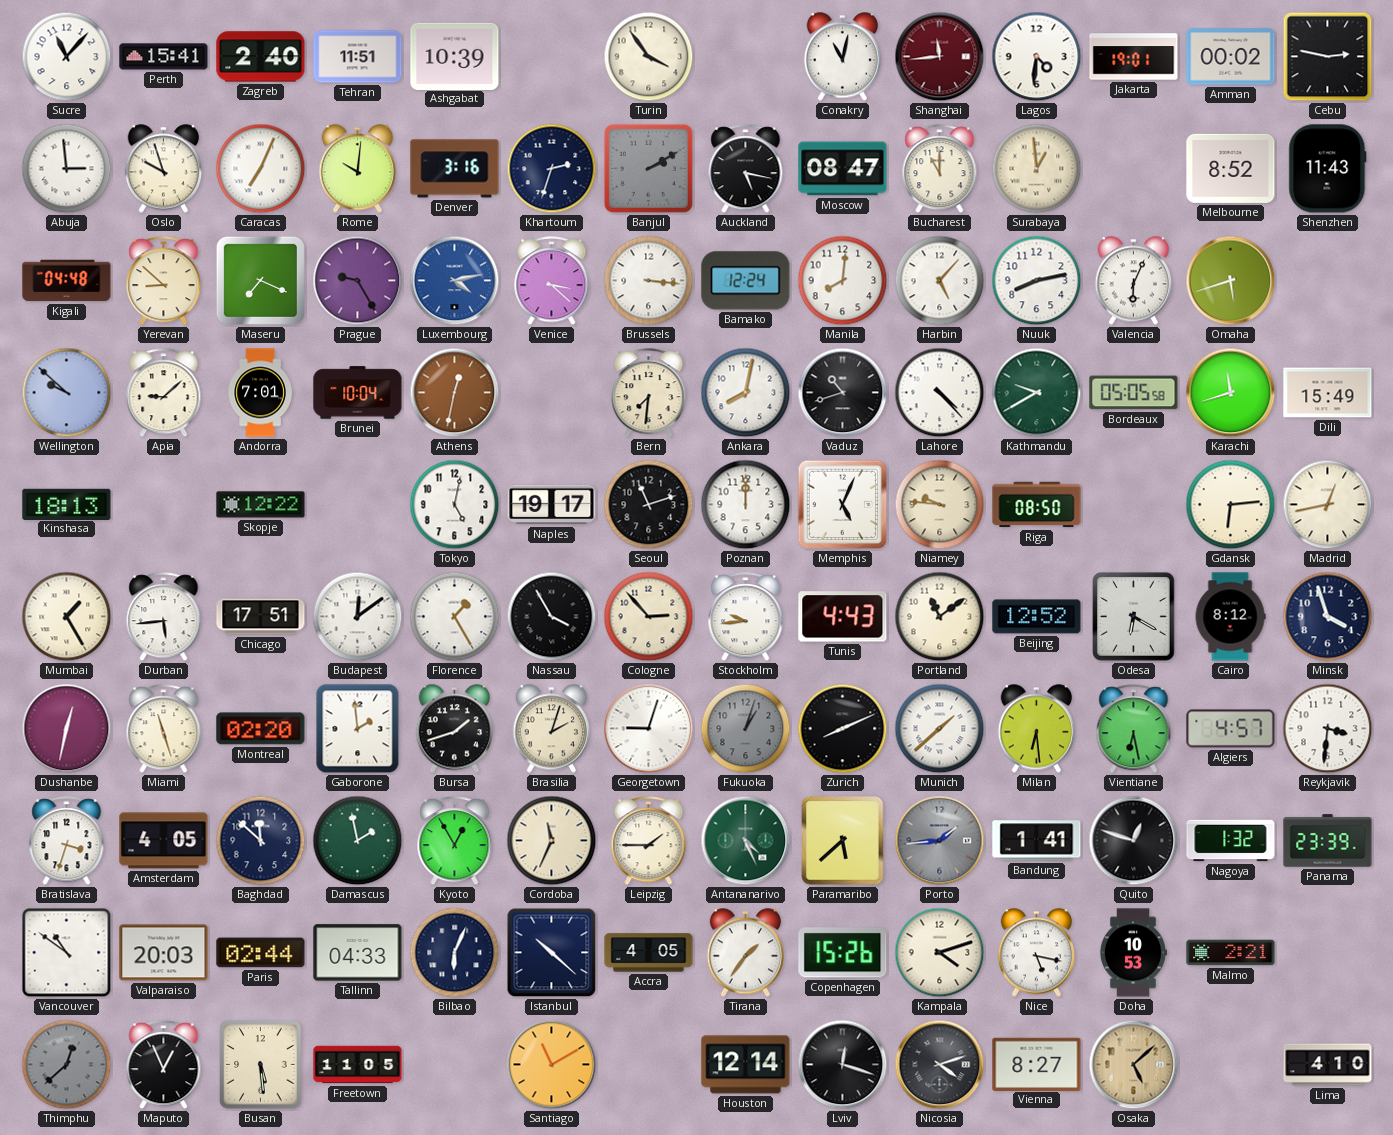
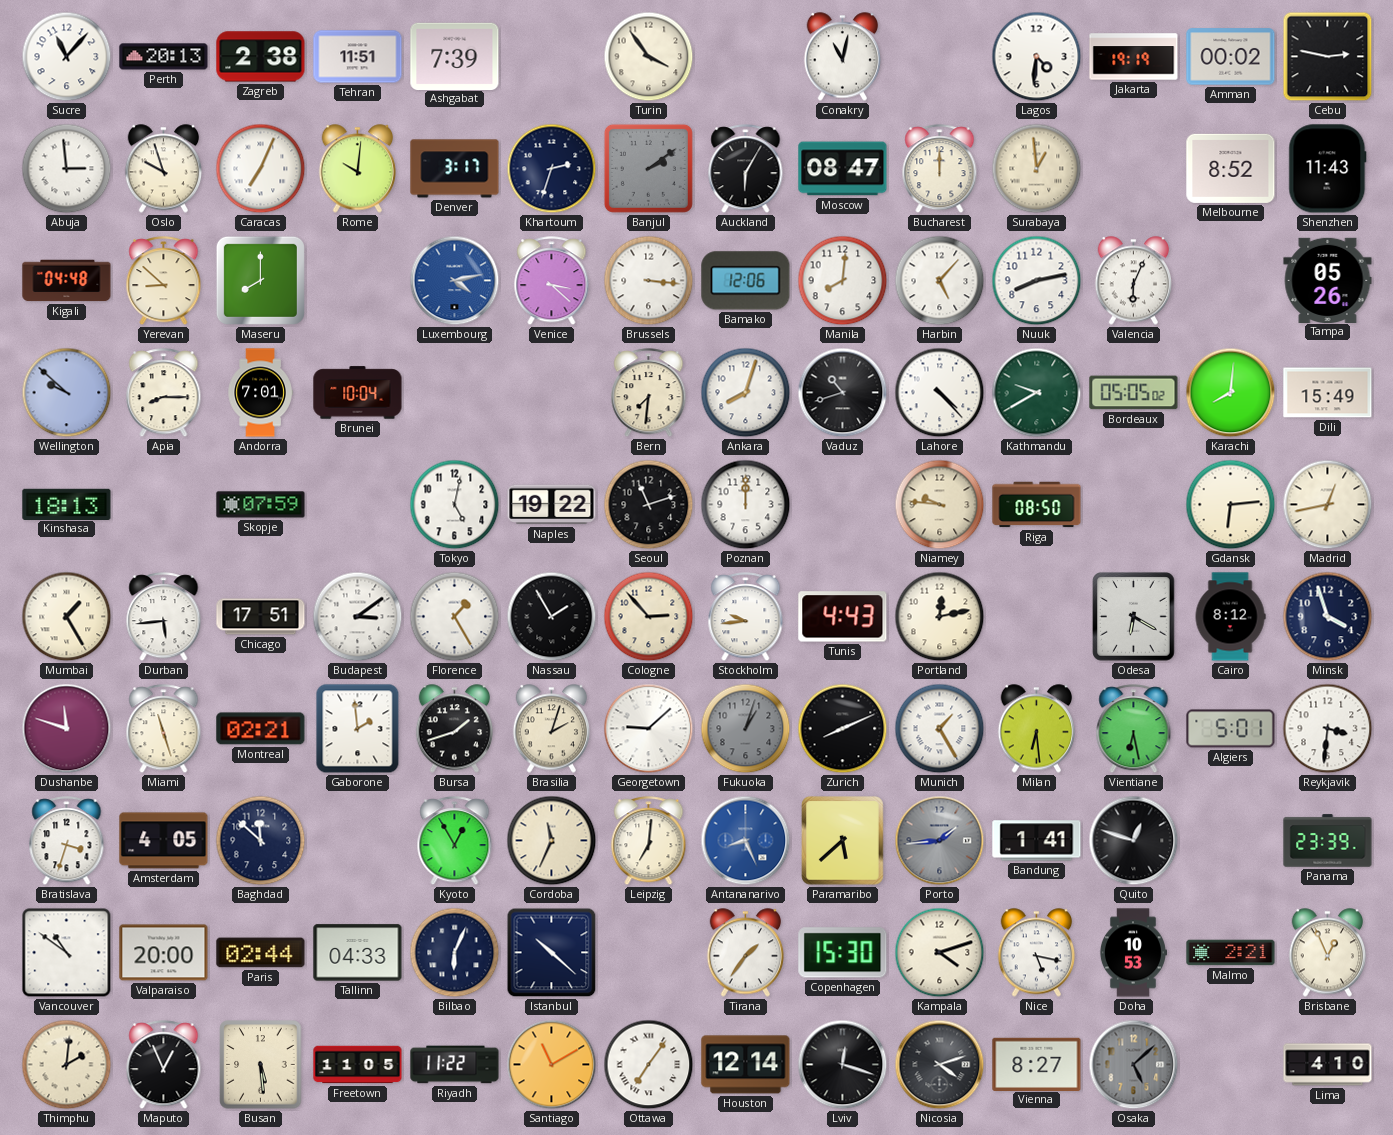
Perth: 15:41 -> 20:13
Zagreb: 2:40 -> 2:38
Ashgabat: 10:39 -> 7:39
Shanghai: 11:44 -> none
Jakarta: 19:01 -> 19:19
Denver: 3:16 -> 3:17
Banjul: 2:10 -> 2:09
Auckland: 5:17 -> 6:05
Bucharest: 11:00 -> 12:00
Maseru: 7:19 -> 8:00
Prague: 9:25 -> none
Bamako: 12:24 -> 12:06
Omaha: 5:42 -> none
Tampa: none -> 05:26
Apia: 9:08 -> 8:15
Athens: 12:32 -> none
Ankara: 8:02 -> 8:03
Bordeaux: 05:05:58 -> 05:05:02
Karachi: 11:42 -> 8:01
Skopje: 12:22 -> 07:59
Naples: 19:17 -> 19:22
Memphis: 5:04 -> none
Budapest: 12:09 -> 3:09
Nassau: 3:55 -> 1:55
Portland: 11:09 -> 12:13
Beijing: 12:52 -> none
Dushanbe: 12:32 -> 11:48
Montreal: 02:20 -> 02:21
Georgetown: 9:03 -> 9:08
Munich: 1:38 -> 1:25
Algiers: 4:57 -> 5:01
Damascus: 1:58 -> none
Leipzig: 1:45 -> 7:01
Antananarivo: 4:26 -> 8:26
Antananarivo dial: green -> blue
Nagoya: 1:32 -> none
Valparaiso: 20:03 -> 20:00
Accra: 4:05 -> none
Copenhagen: 15:26 -> 15:30
Brisbane: none -> 12:56
Thimphu: 12:38 -> 2:01
Thimphu dial: grey -> cream
Riyadh: none -> 11:22
Ottawa: none -> 7:06
Osaka dial: champagne -> grey
